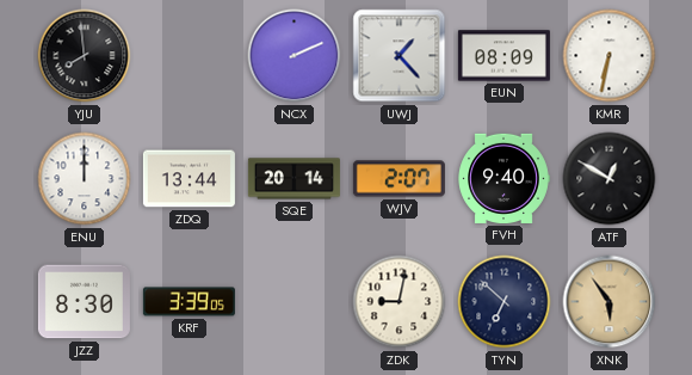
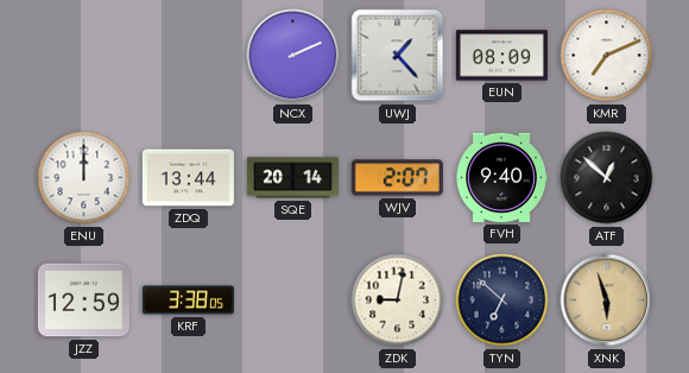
YJU: 7:59 -> none
KMR: 6:32 -> 7:11
ATF: 12:50 -> 12:52
JZZ: 8:30 -> 12:59
KRF: 3:39 -> 3:38
XNK: 5:54 -> 5:57
